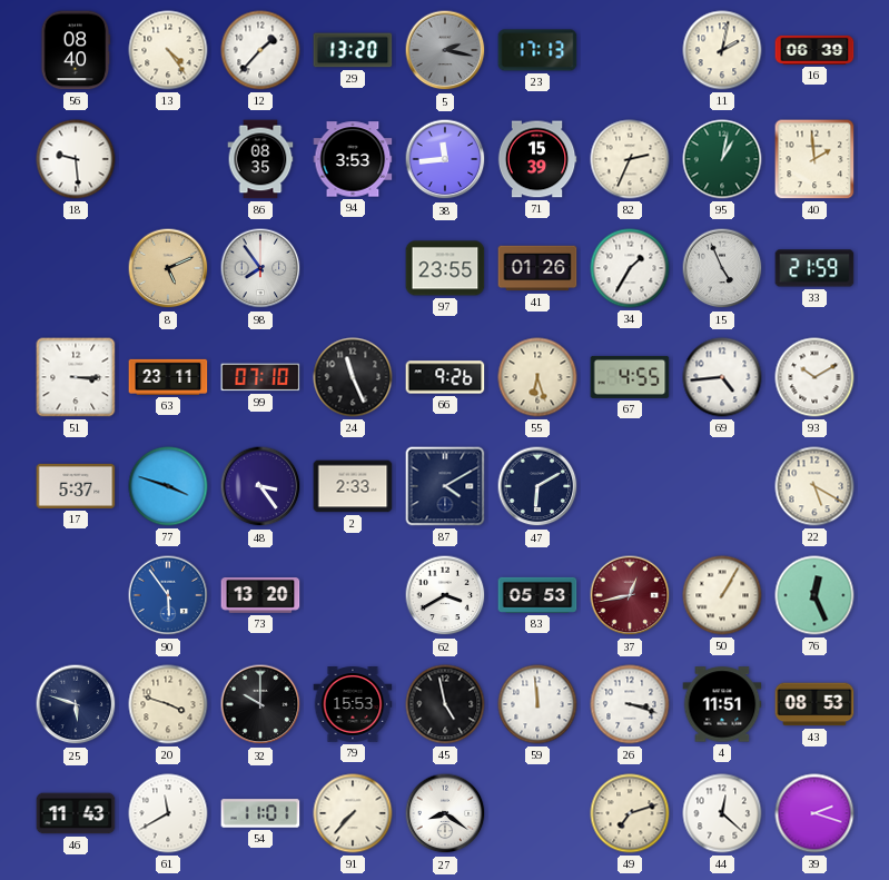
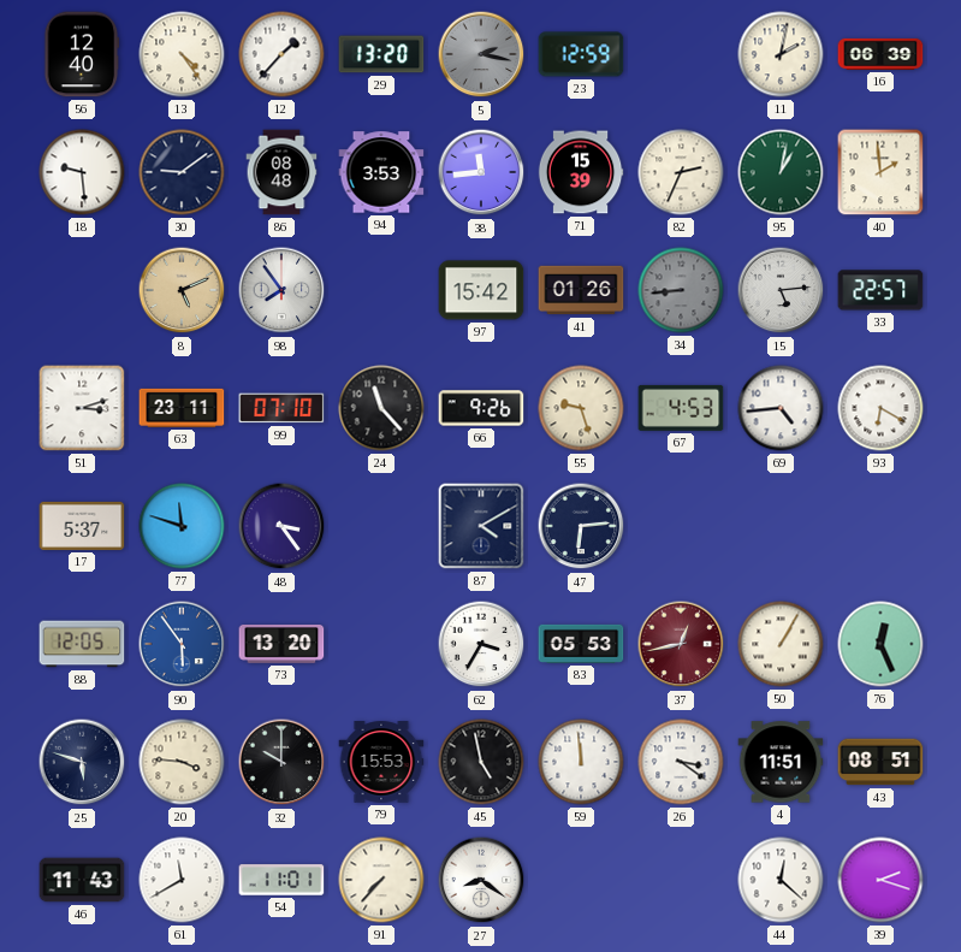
56: 08:40 -> 12:40
23: 17:13 -> 12:59
30: none -> 9:09
86: 08:35 -> 08:48
97: 23:55 -> 15:42
34: 1:35 -> 8:44
34 dial: white -> grey
15: 4:56 -> 5:14
33: 21:59 -> 22:57
51: 3:15 -> 3:12
24: 11:26 -> 11:23
55: 6:27 -> 9:27
67: 4:55 -> 4:53
93: 10:10 -> 6:20
77: 3:48 -> 11:48
2: 2:33 -> none
47: 6:10 -> 6:14
22: 5:20 -> none
88: none -> 12:05
62: 3:40 -> 3:35
20: 3:48 -> 3:46
26: 3:18 -> 3:21
43: 08:53 -> 08:51
49: 7:12 -> none
